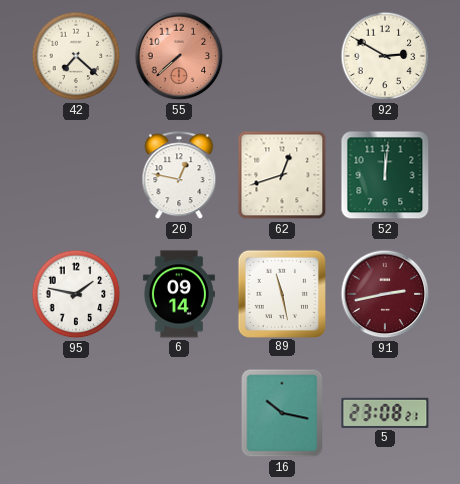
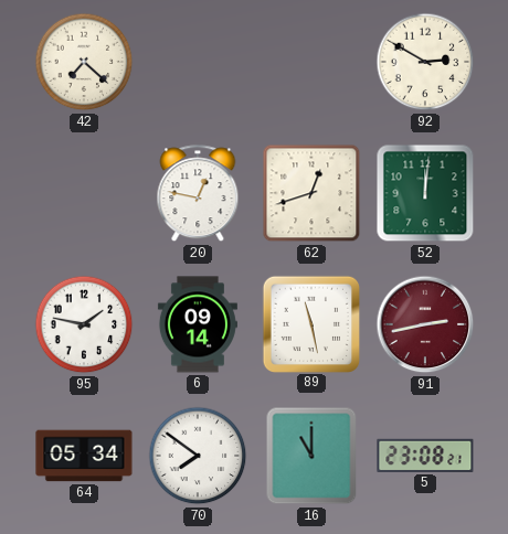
55: 7:38 -> none
64: none -> 05:34
70: none -> 7:51
16: 10:17 -> 11:00
